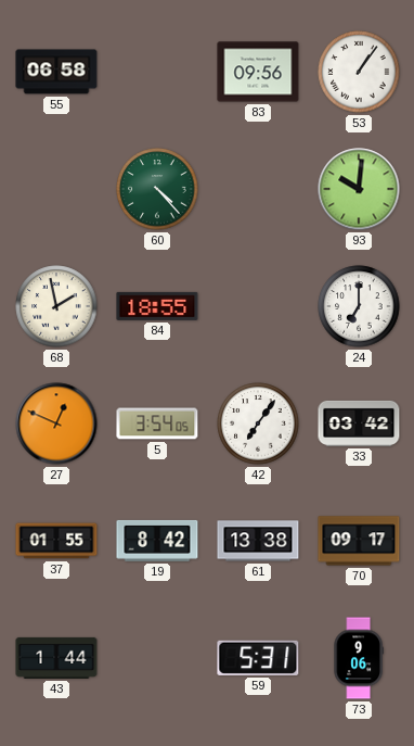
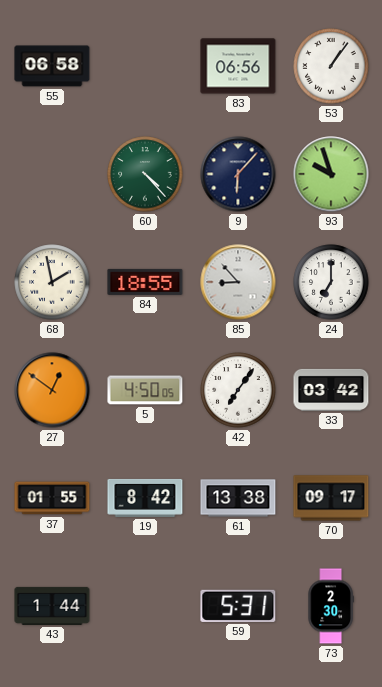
83: 09:56 -> 06:56
9: none -> 6:07
93: 10:01 -> 9:57
85: none -> 8:53
27: 12:49 -> 12:51
5: 3:54 -> 4:50
73: 9:06 -> 2:30
